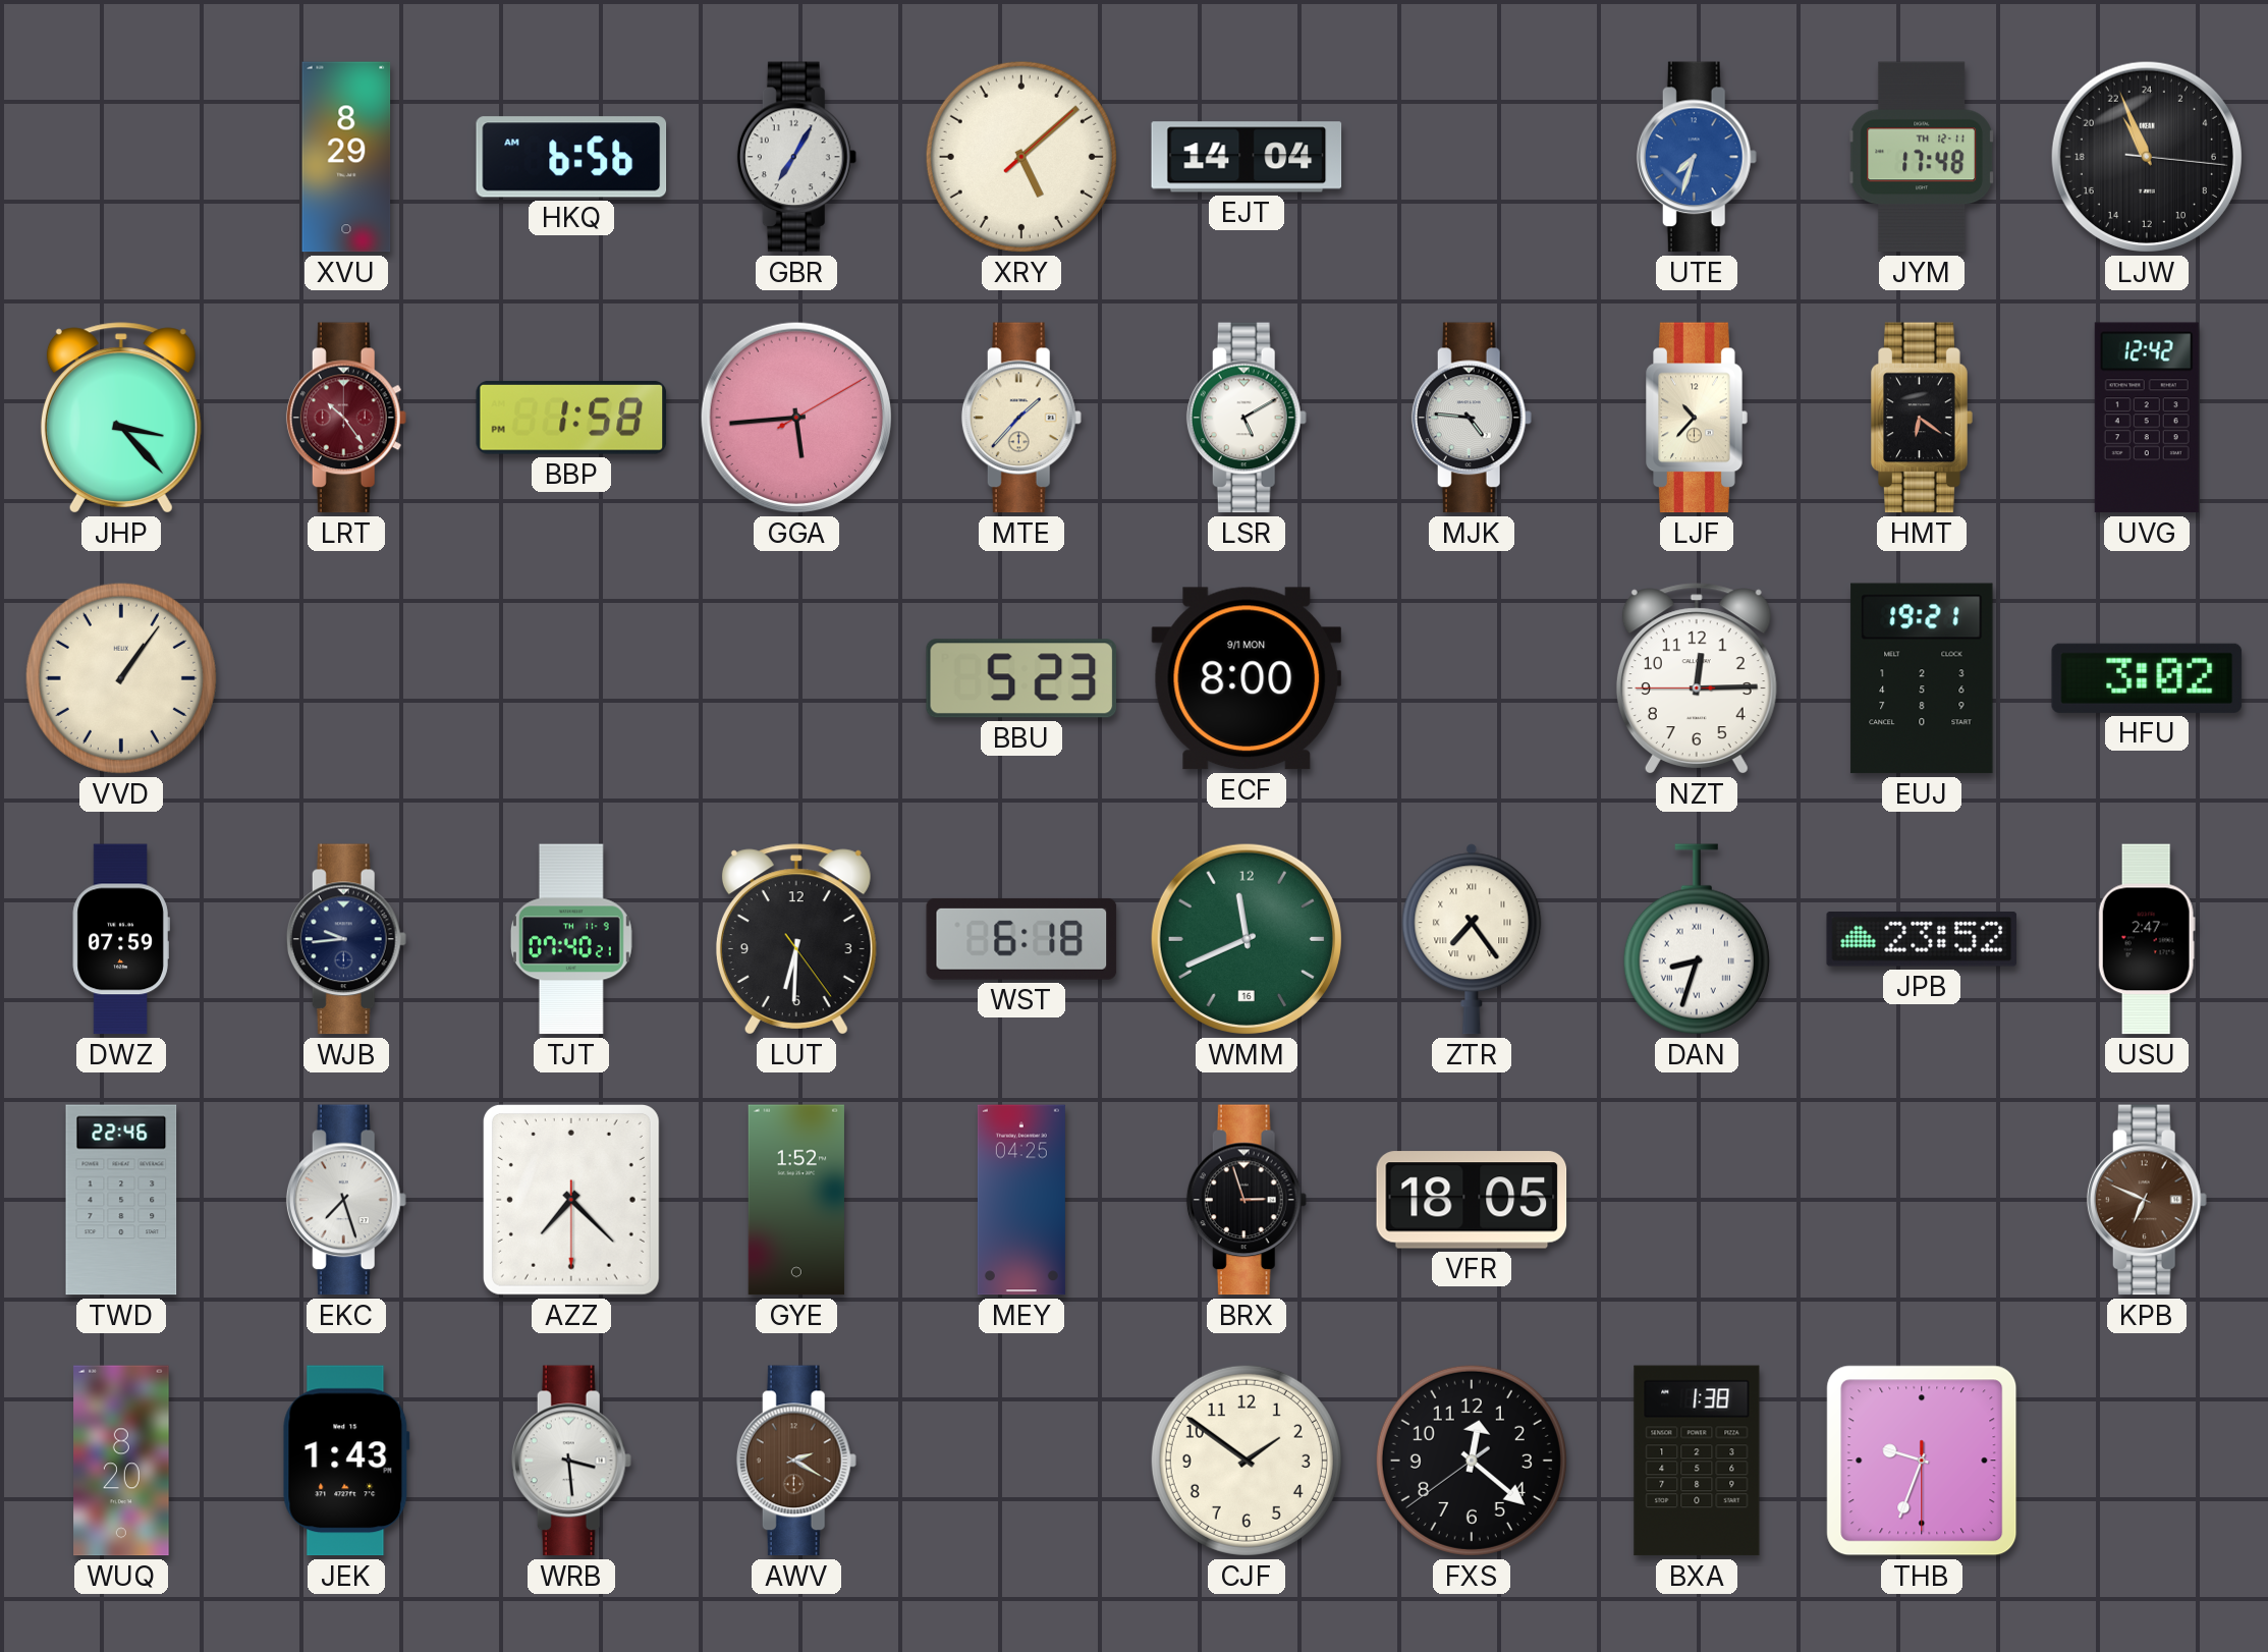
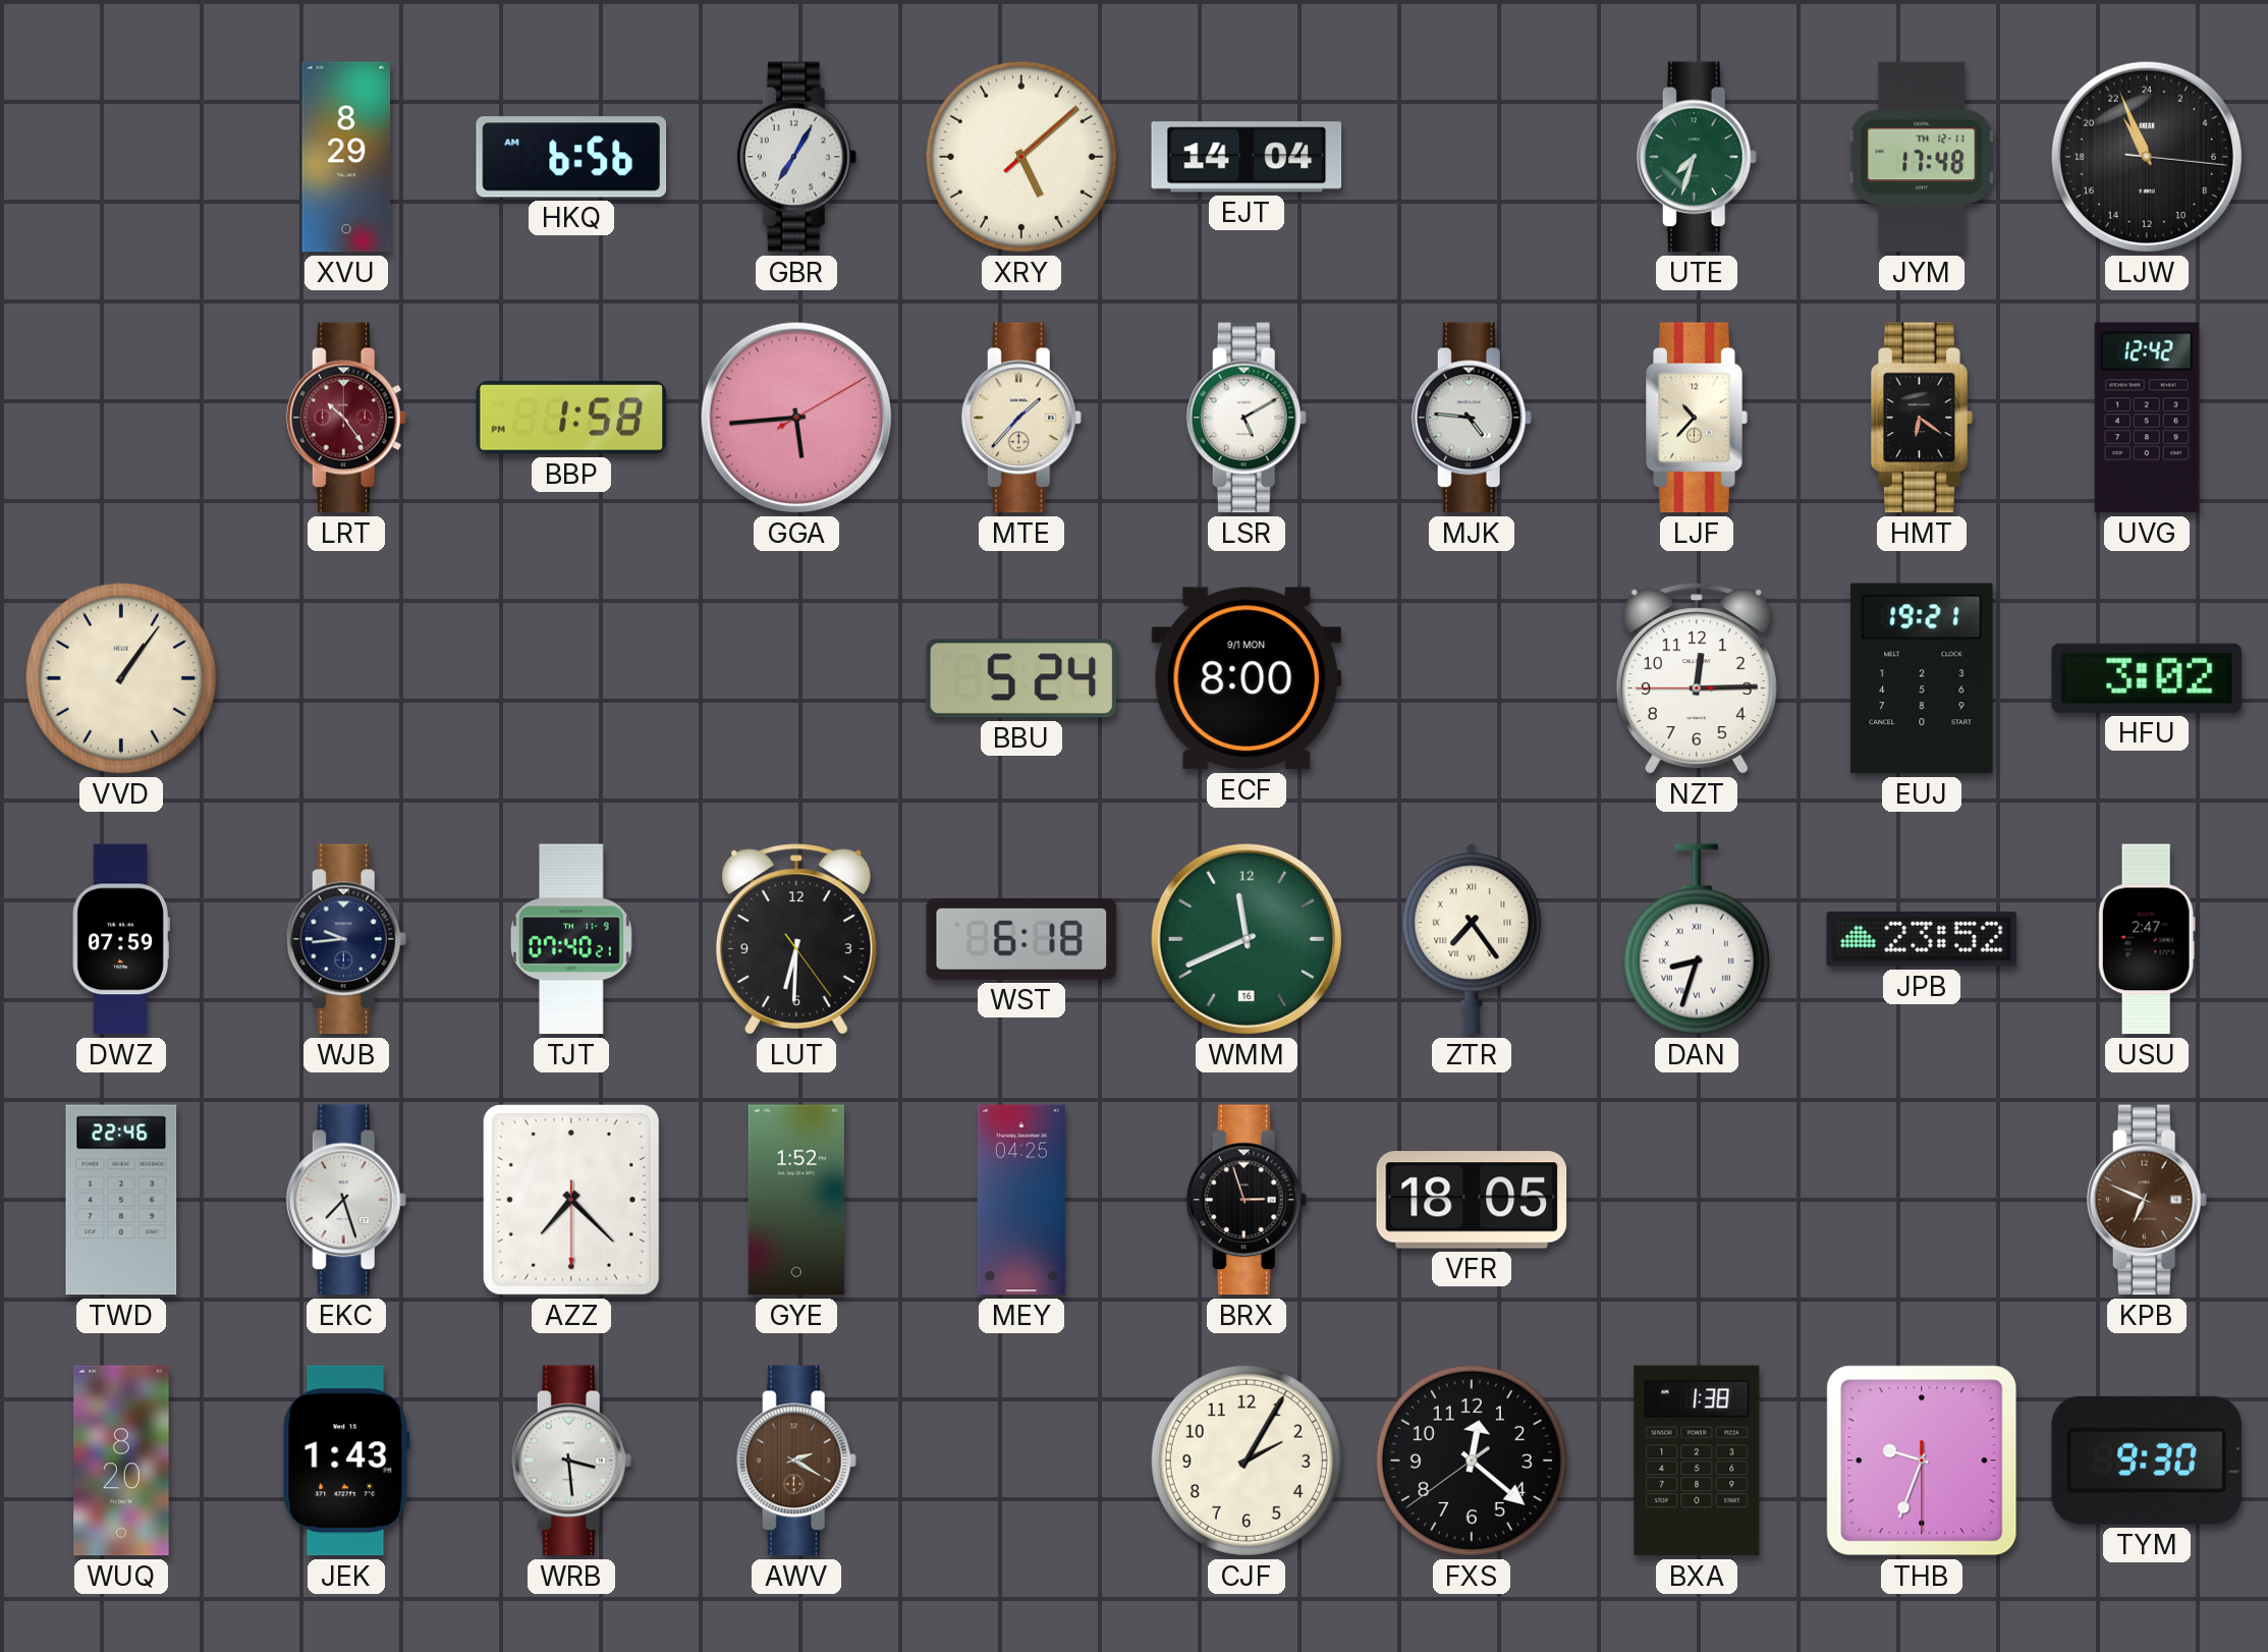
UTE dial: blue -> green
JHP: 3:23 -> none
BBU: 5:23 -> 5:24
CJF: 1:51 -> 2:05
TYM: none -> 9:30
